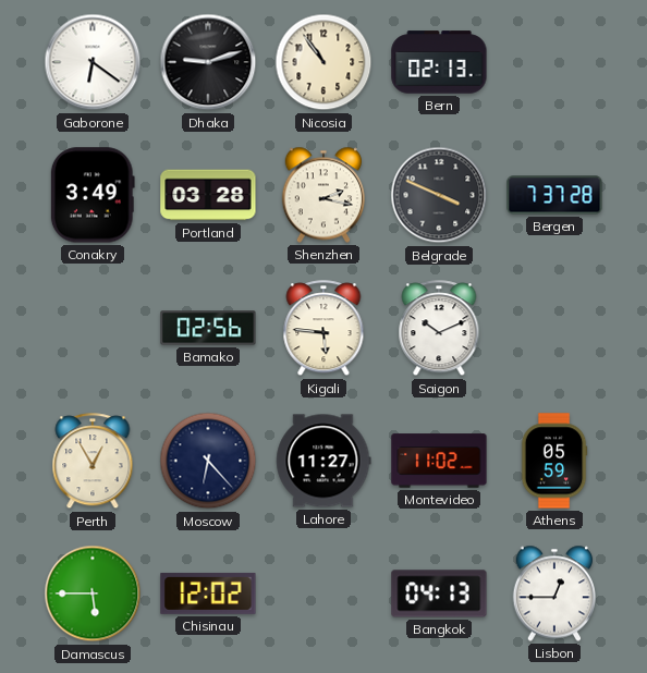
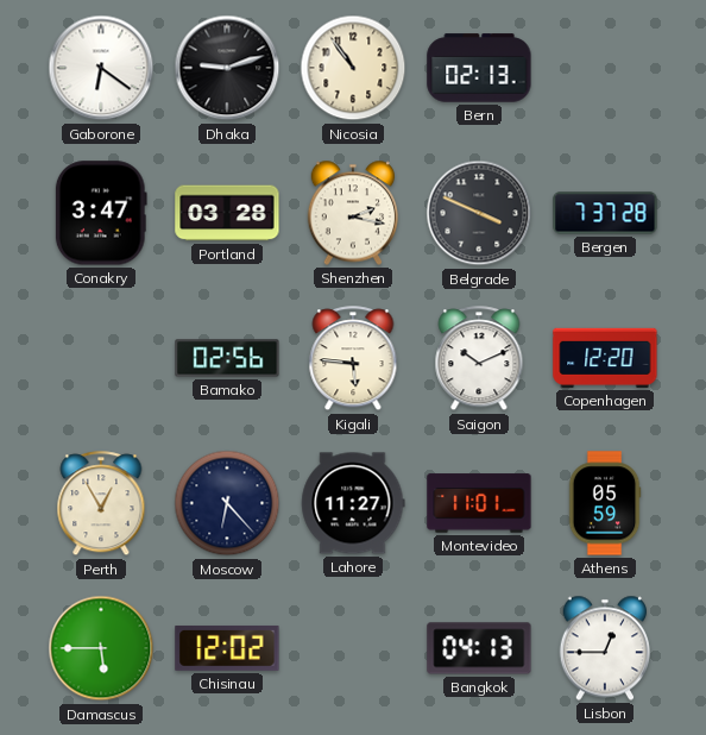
Conakry: 3:49 -> 3:47
Copenhagen: none -> 12:20
Montevideo: 11:02 -> 11:01
